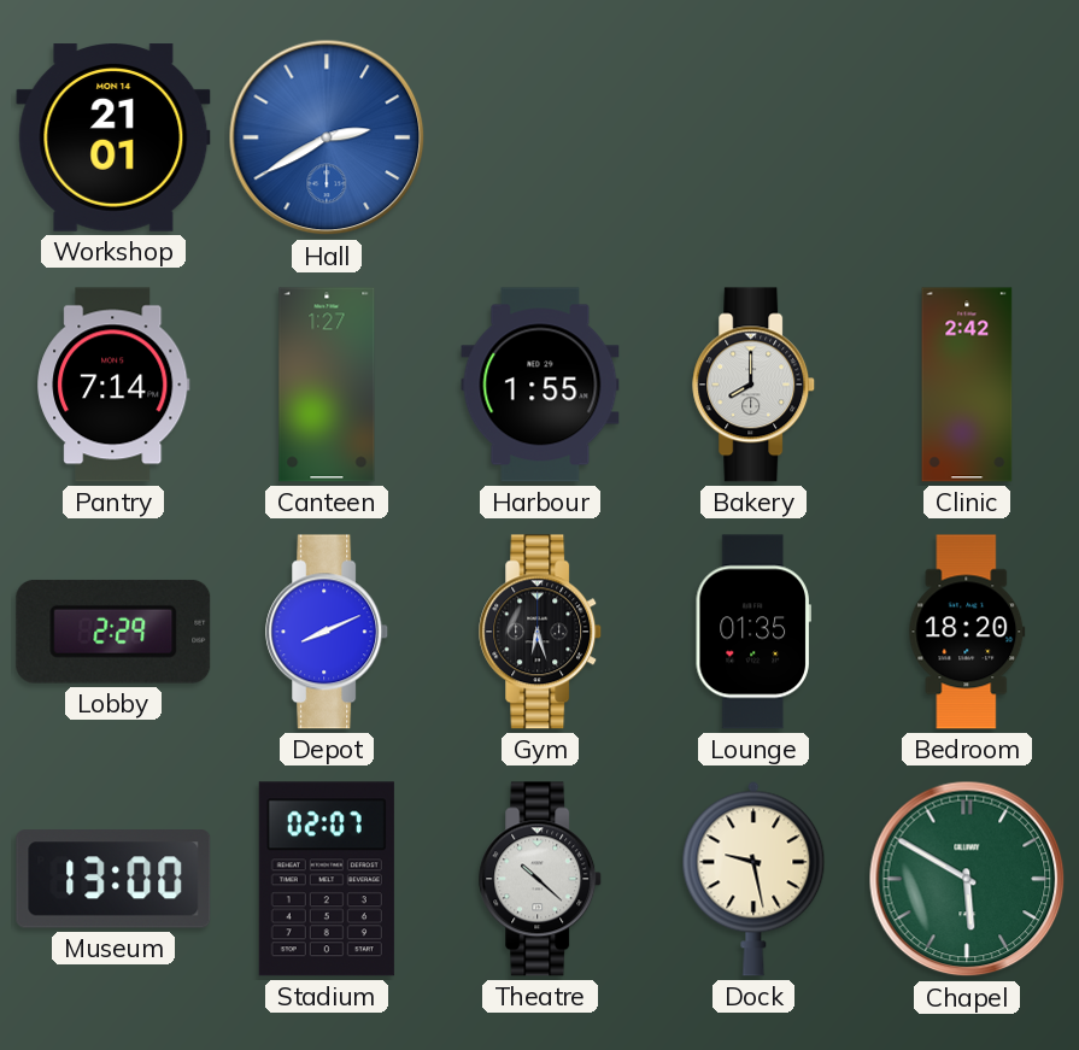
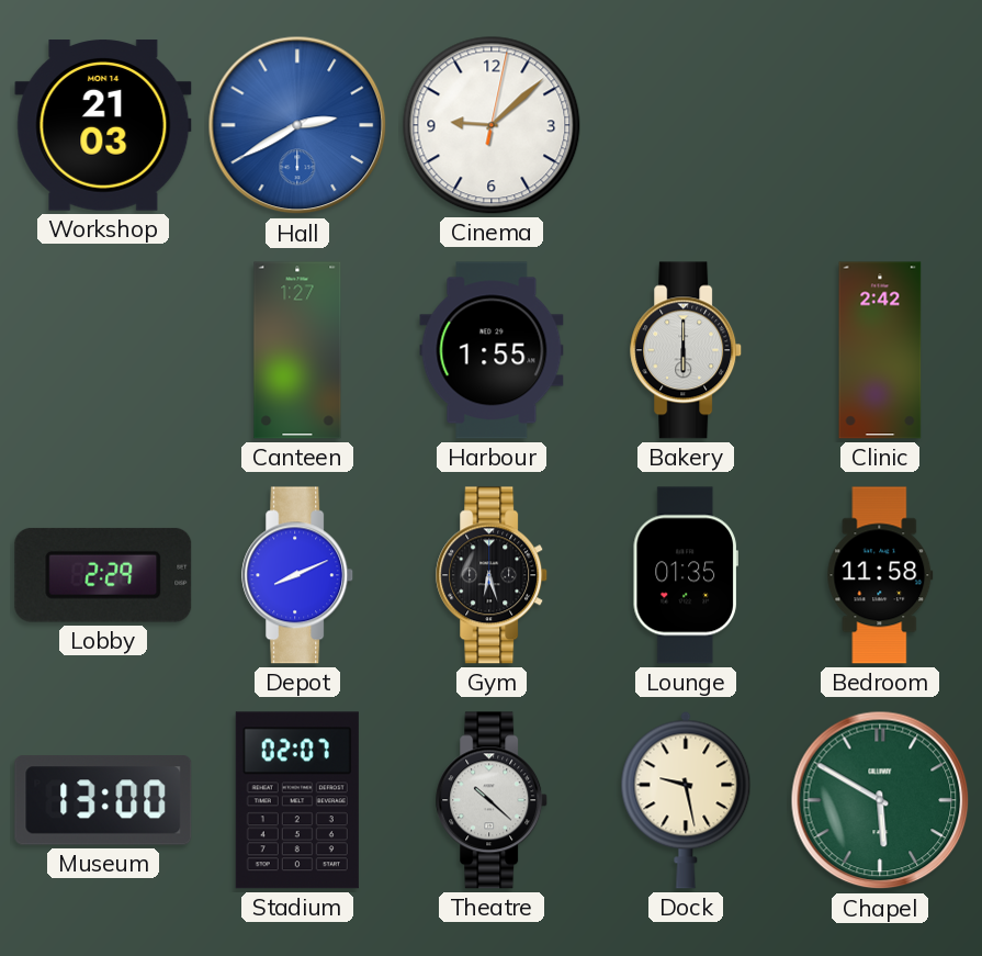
Workshop: 21:01 -> 21:03
Cinema: none -> 9:08
Pantry: 7:14 -> none
Bakery: 8:00 -> 6:00
Bedroom: 18:20 -> 11:58
